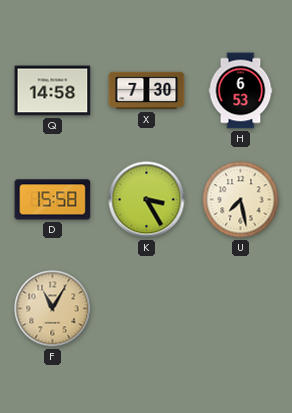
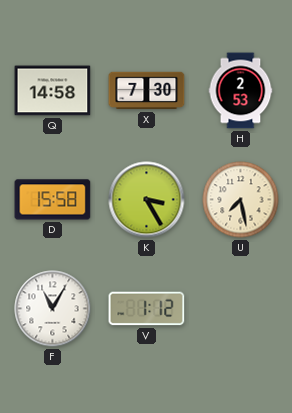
H: 6:53 -> 2:53
F dial: champagne -> white
V: none -> 1:12
